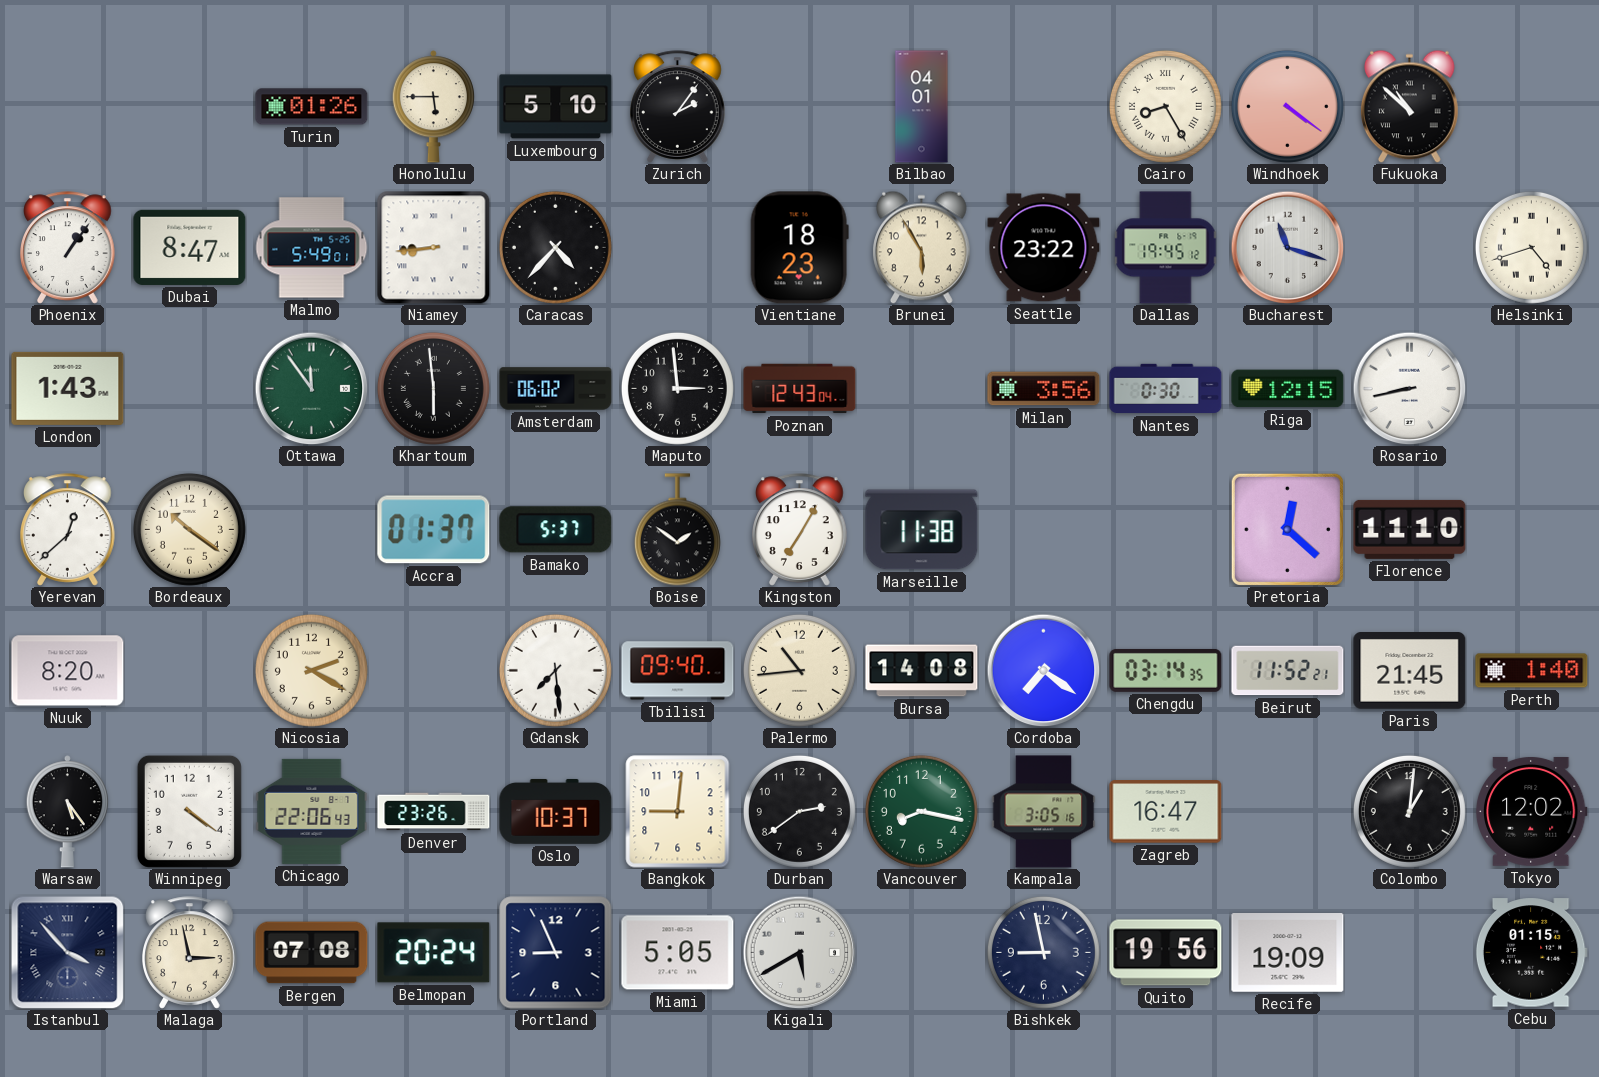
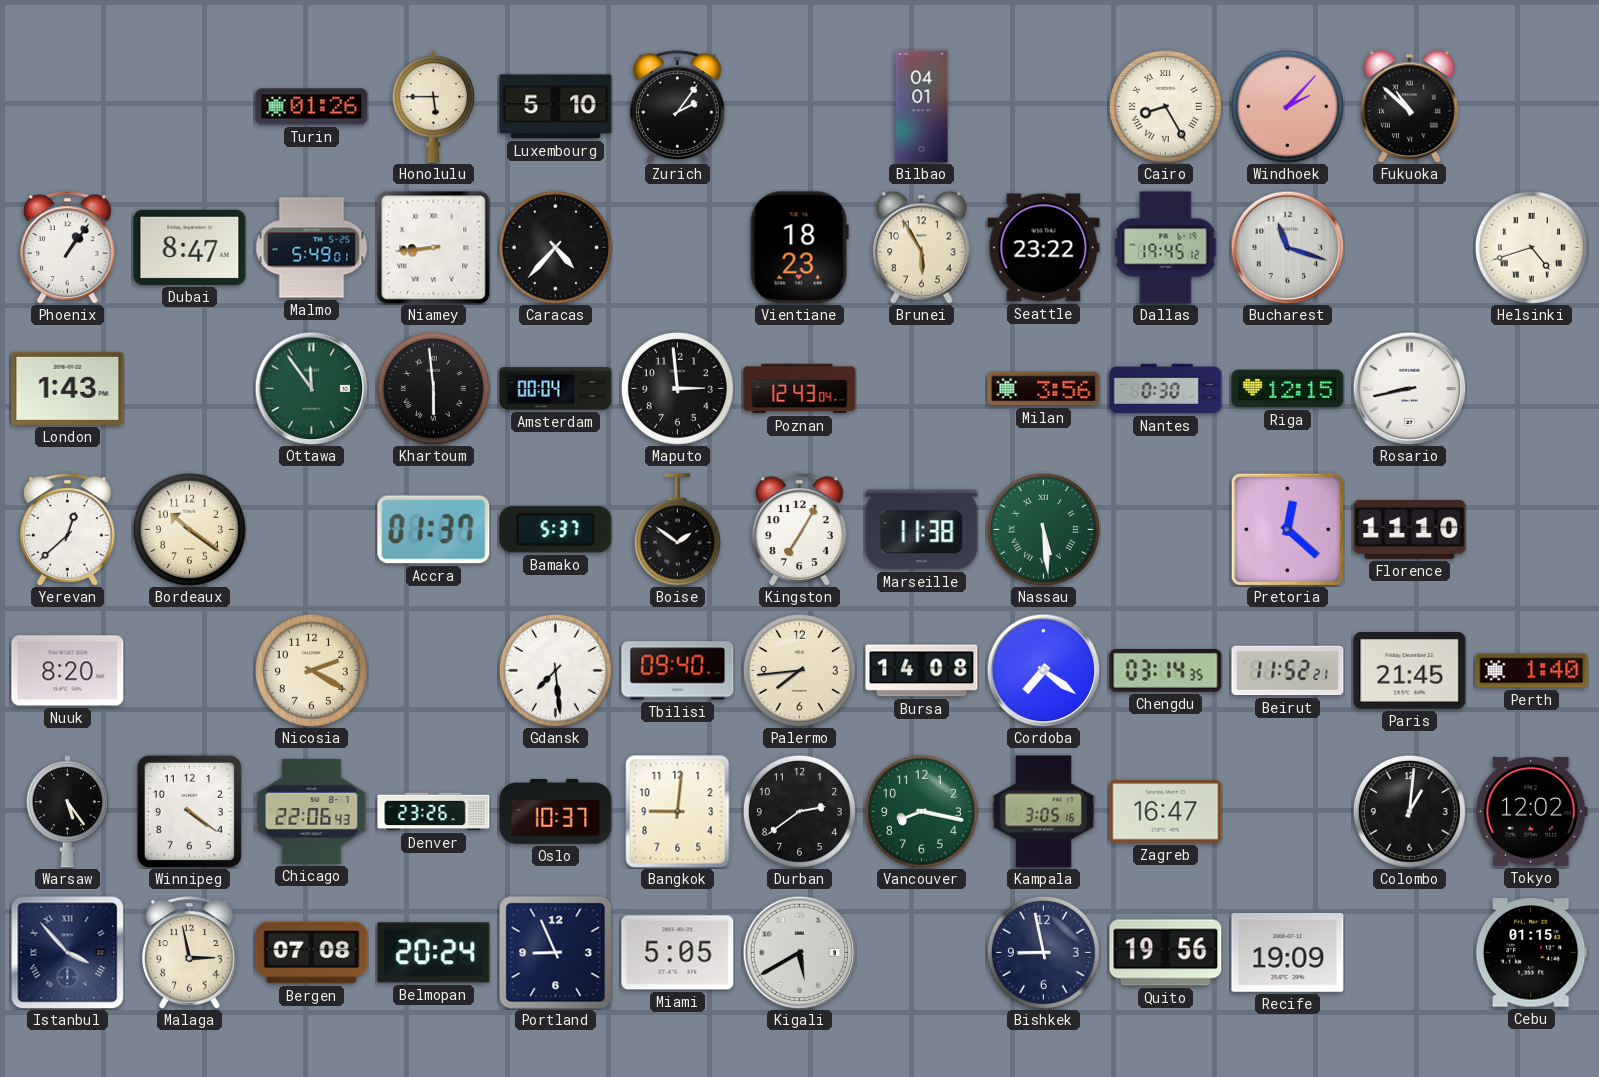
Windhoek: 4:21 -> 2:07
Amsterdam: 06:02 -> 00:04
Nassau: none -> 5:29
Palermo: 10:44 -> 7:44
